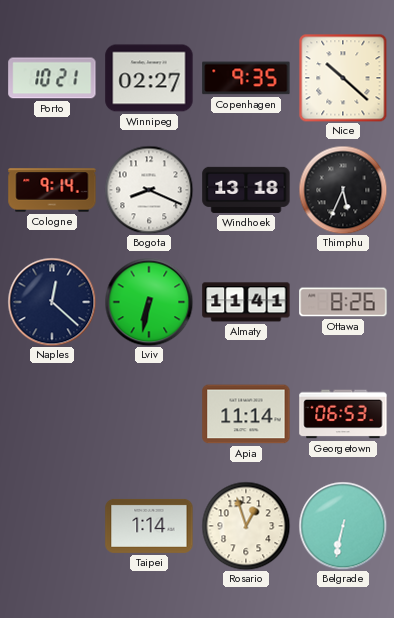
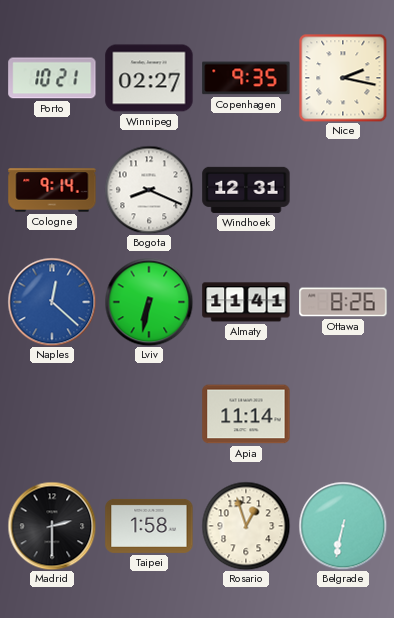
Nice: 10:22 -> 2:17
Windhoek: 13:18 -> 12:31
Thimphu: 5:34 -> none
Naples dial: navy -> blue
Georgetown: 06:53 -> none
Madrid: none -> 2:30
Taipei: 1:14 -> 1:58
